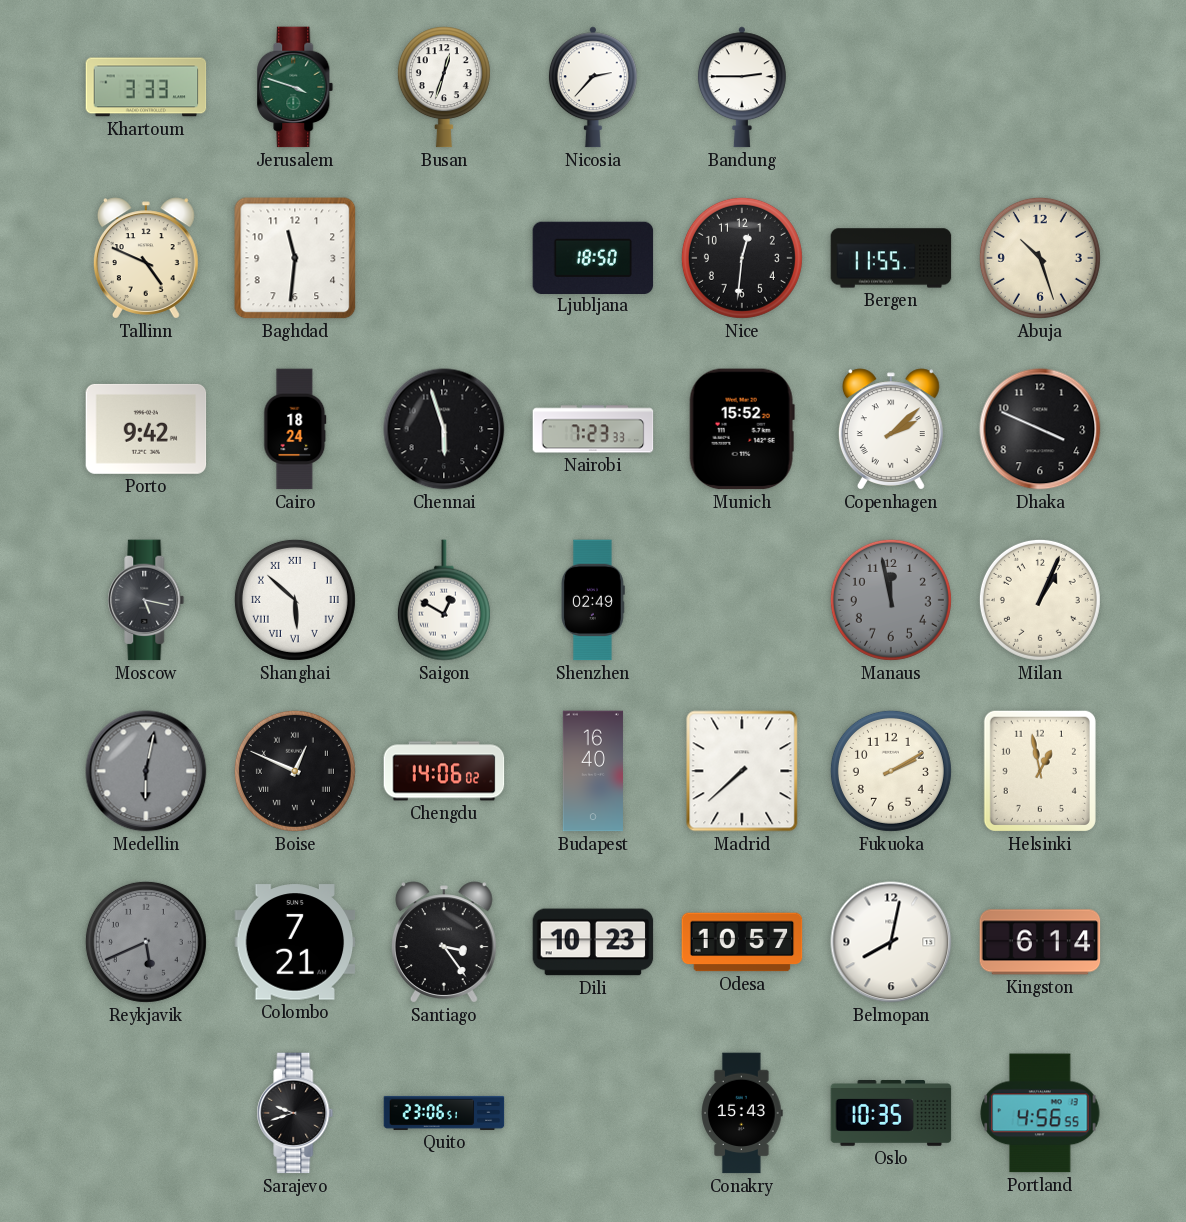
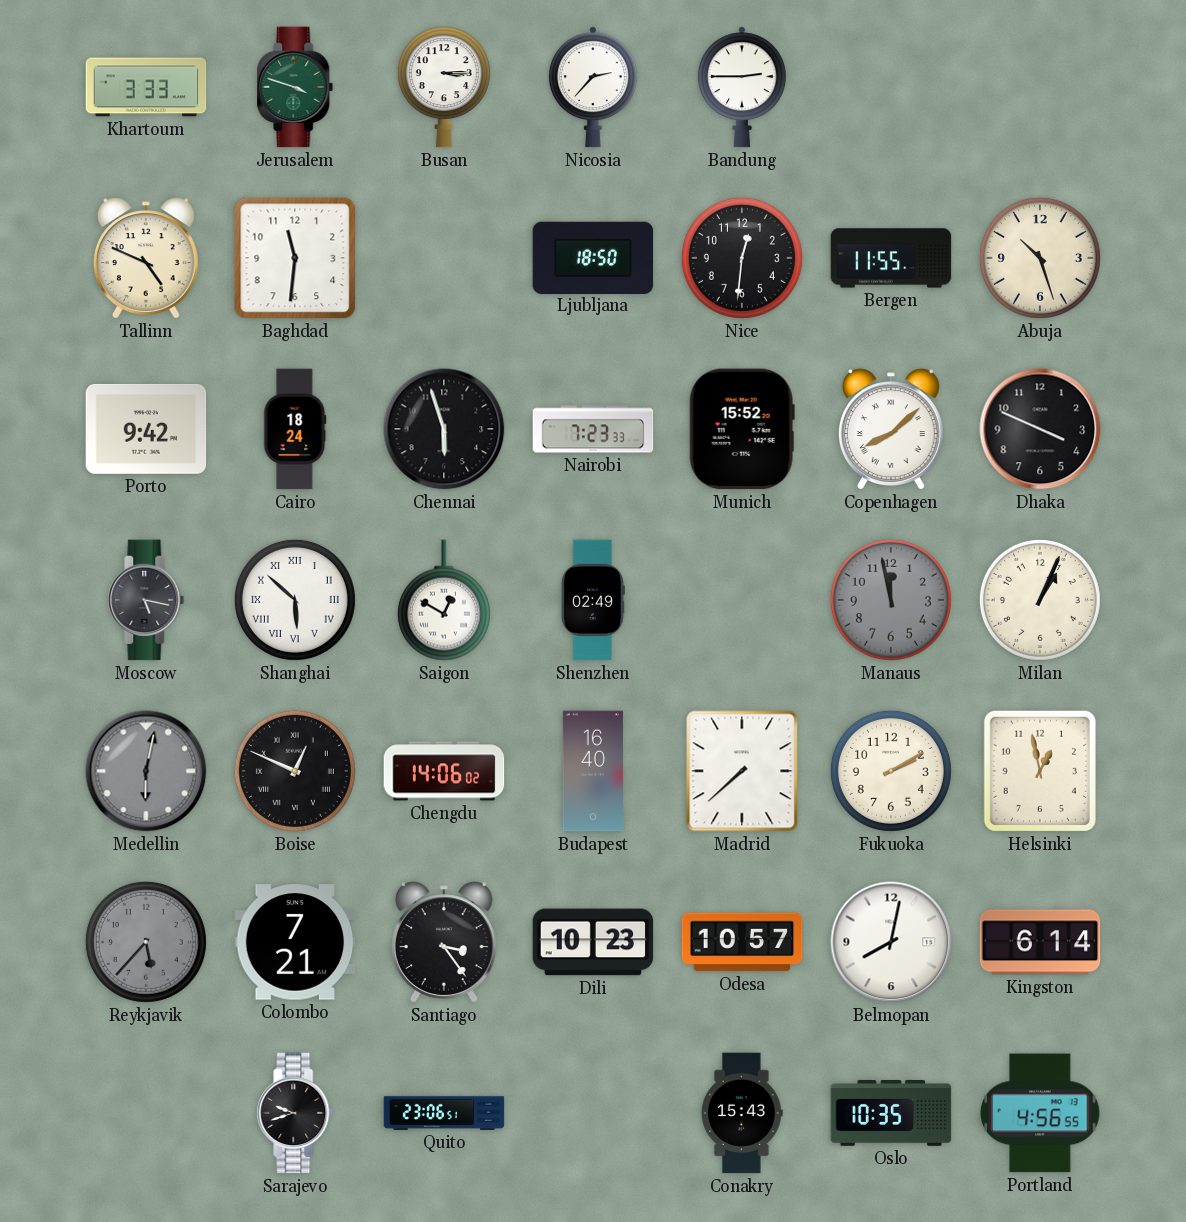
Busan: 12:33 -> 3:15
Copenhagen: 2:08 -> 8:08
Reykjavik: 5:41 -> 5:37
